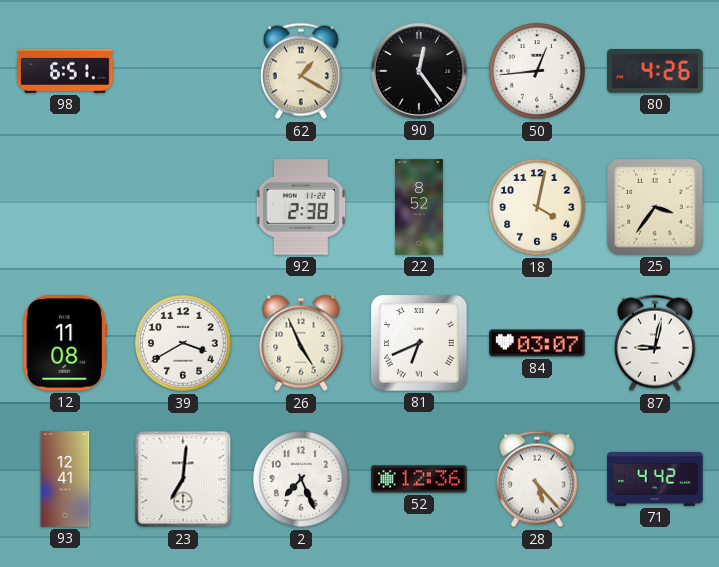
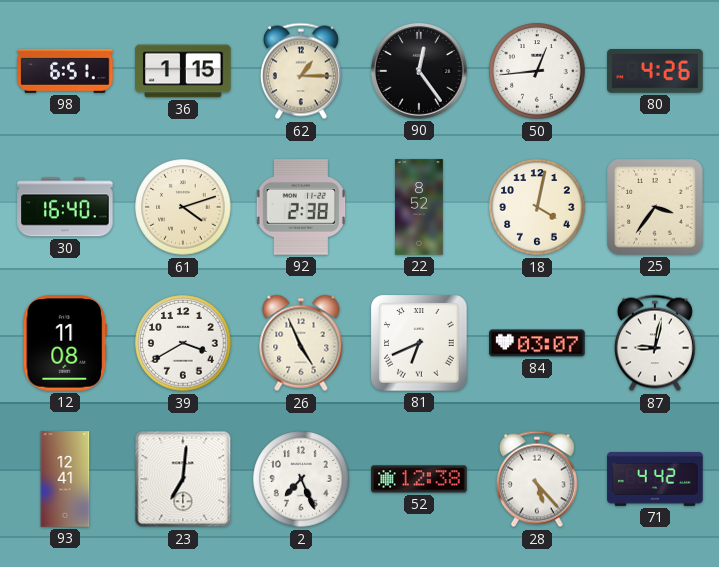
36: none -> 1:15
62: 1:20 -> 1:15
30: none -> 16:40
61: none -> 4:12
52: 12:36 -> 12:38
